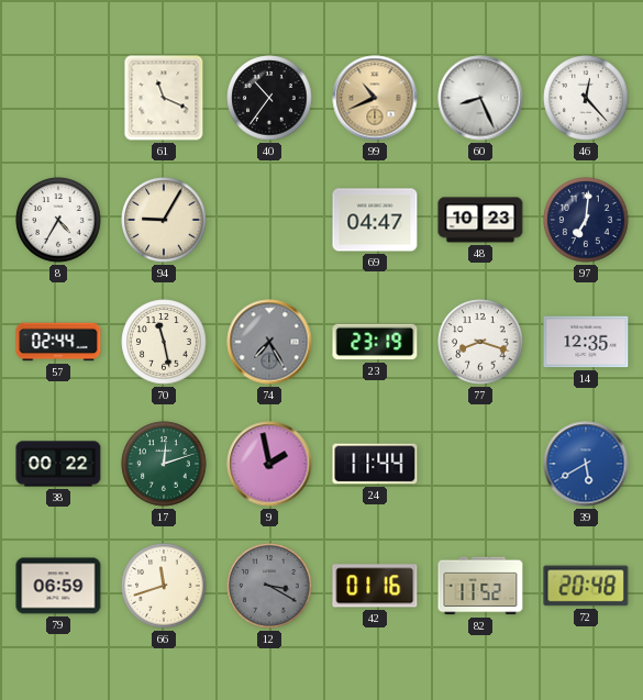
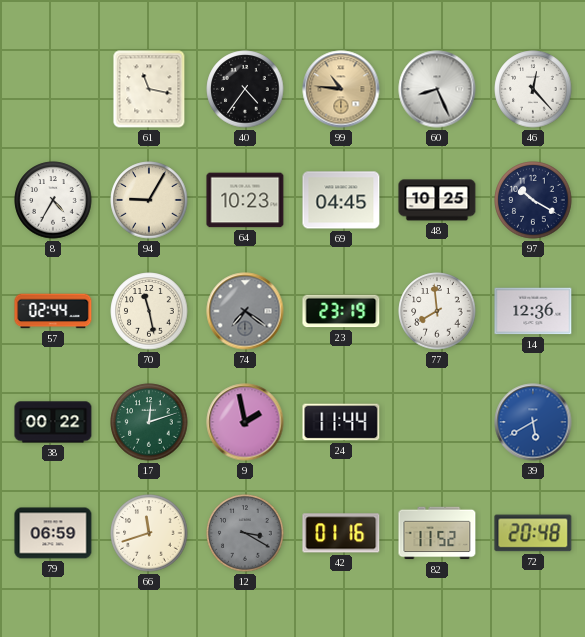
61: 11:19 -> 11:17
40: 10:36 -> 4:36
99: 10:41 -> 10:46
64: none -> 10:23
69: 04:47 -> 04:45
48: 10:23 -> 10:25
97: 7:01 -> 10:20
74: 7:25 -> 7:21
77: 8:18 -> 7:59
14: 12:35 -> 12:36
